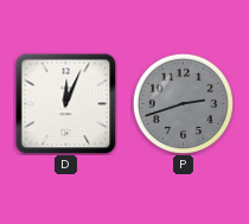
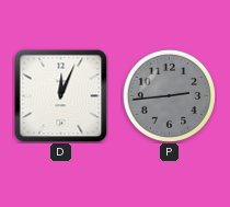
P: 2:42 -> 2:44
